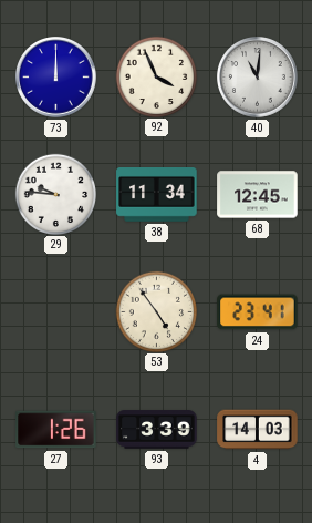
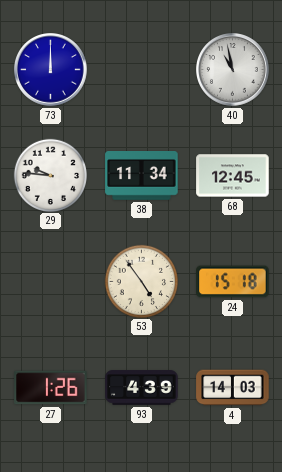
92: 3:56 -> none
40: 11:01 -> 10:58
24: 23:41 -> 15:18
93: 3:39 -> 4:39
